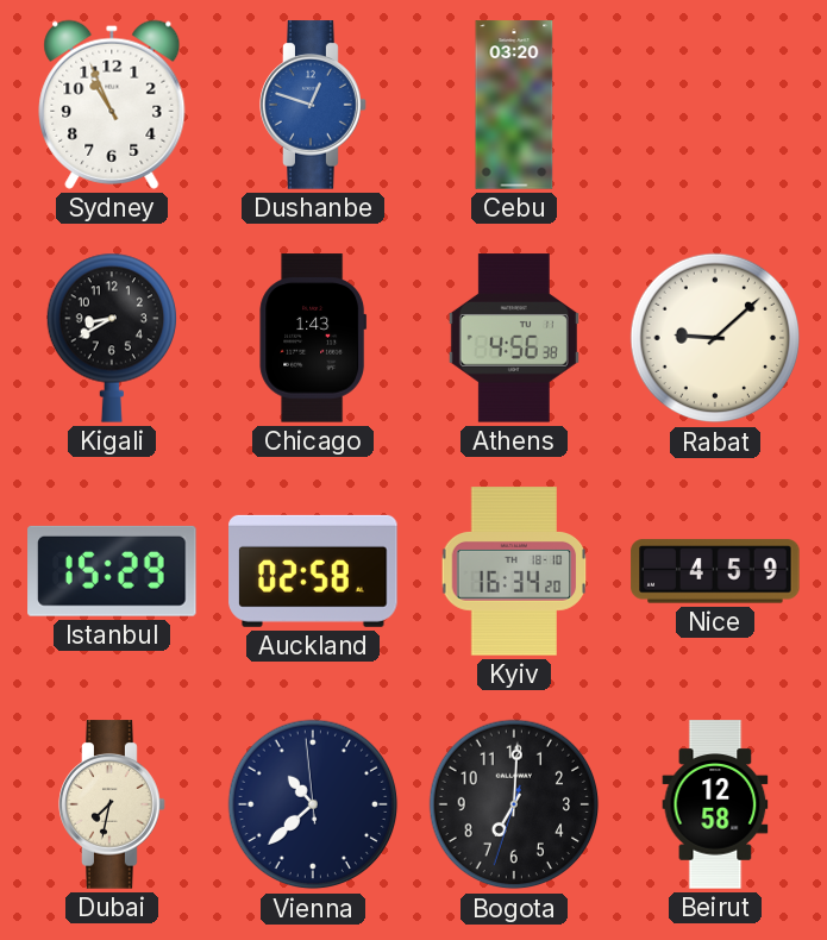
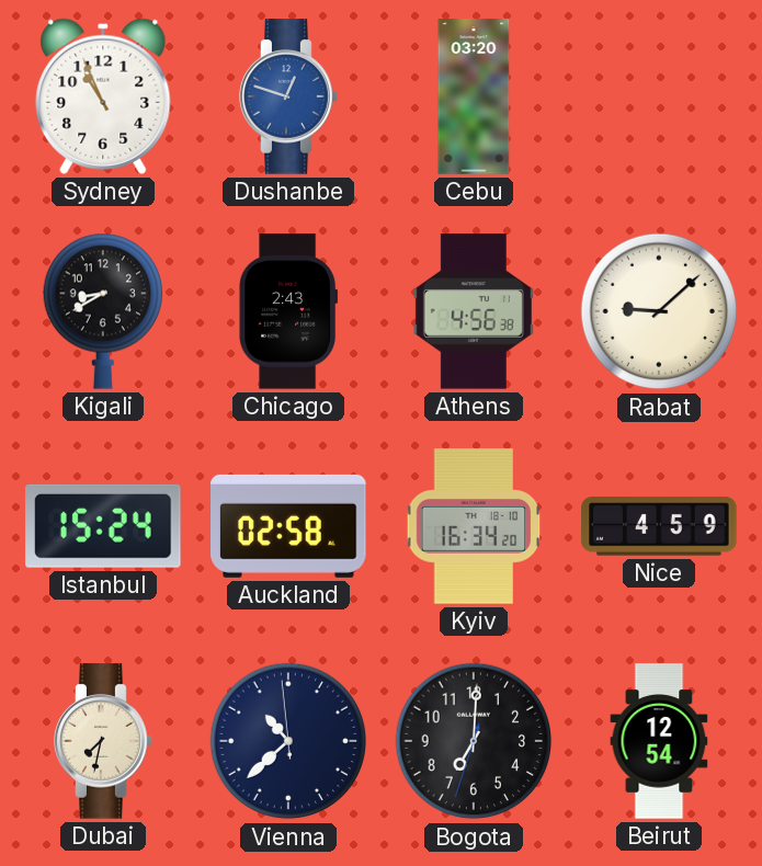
Chicago: 1:43 -> 2:43
Istanbul: 15:29 -> 15:24
Beirut: 12:58 -> 12:54
